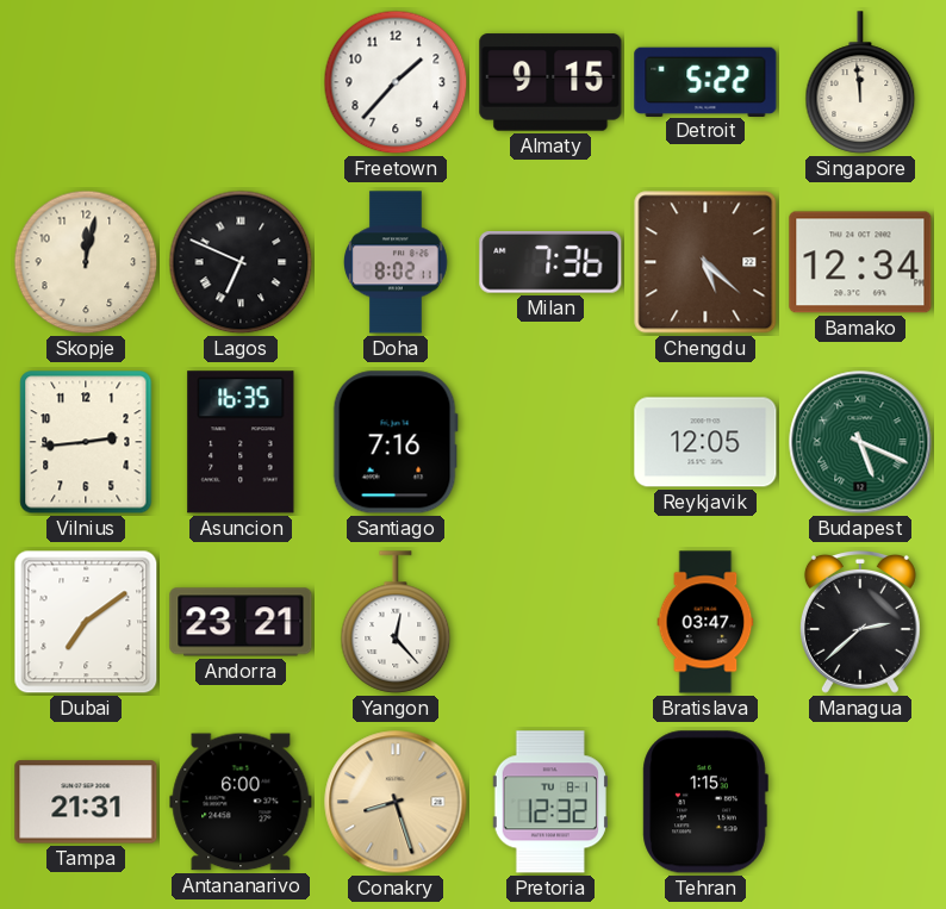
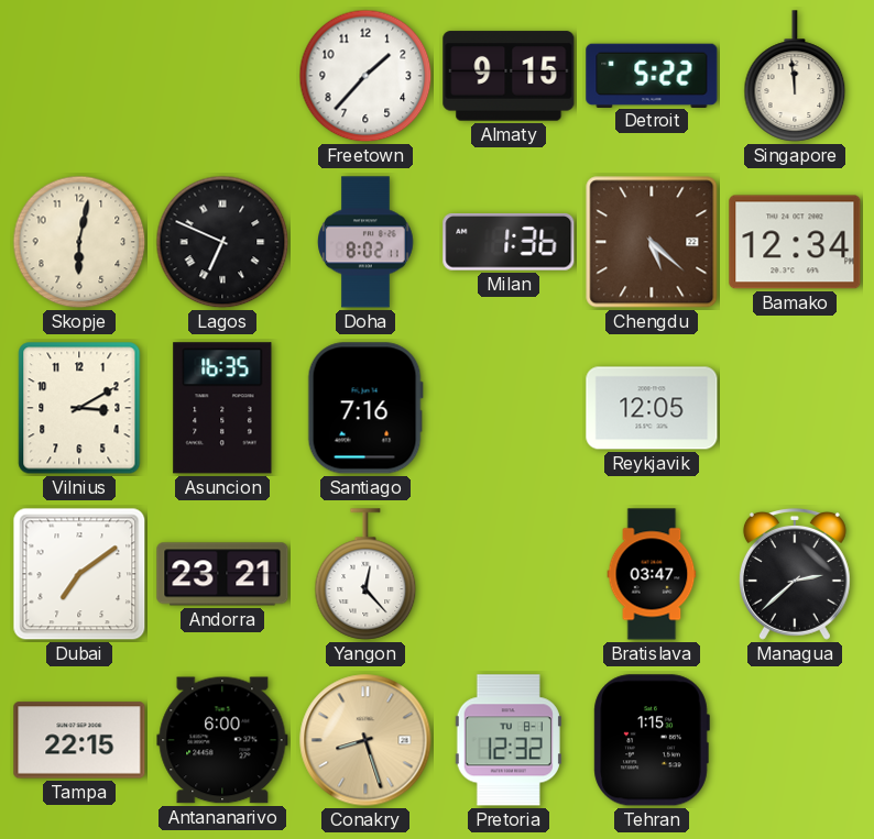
Skopje: 12:02 -> 6:02
Milan: 7:36 -> 1:36
Vilnius: 2:44 -> 3:10
Budapest: 5:19 -> none
Tampa: 21:31 -> 22:15
